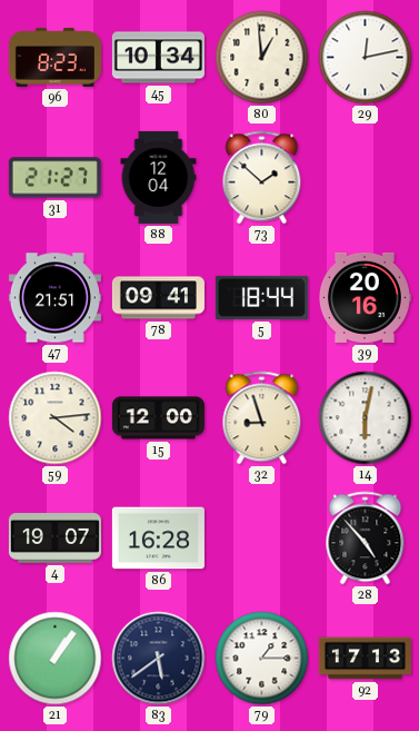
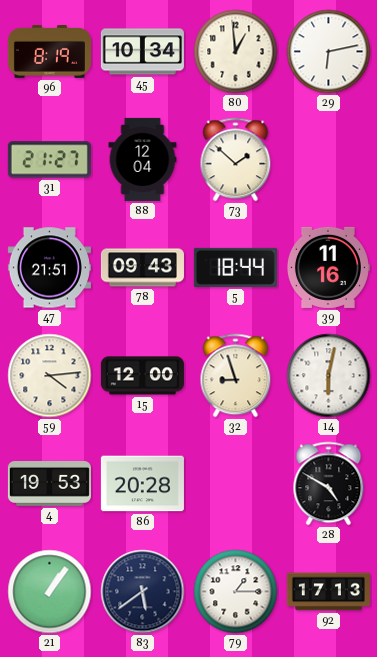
96: 8:23 -> 8:19
29: 12:13 -> 6:13
78: 09:41 -> 09:43
39: 20:16 -> 11:16
4: 19:07 -> 19:53
86: 16:28 -> 20:28
28: 4:53 -> 4:50
